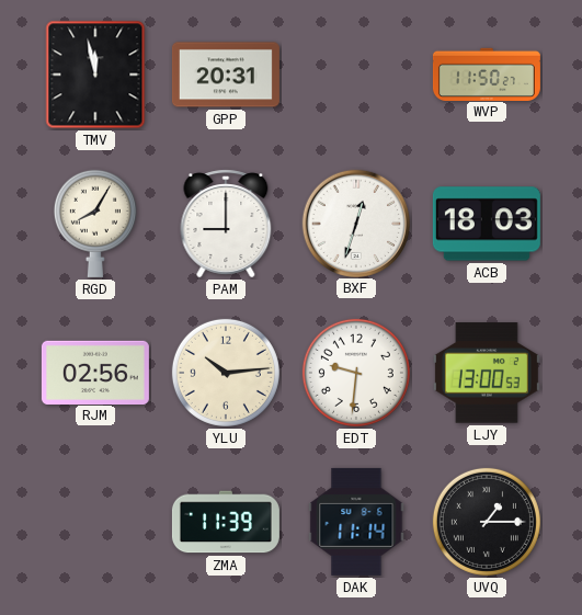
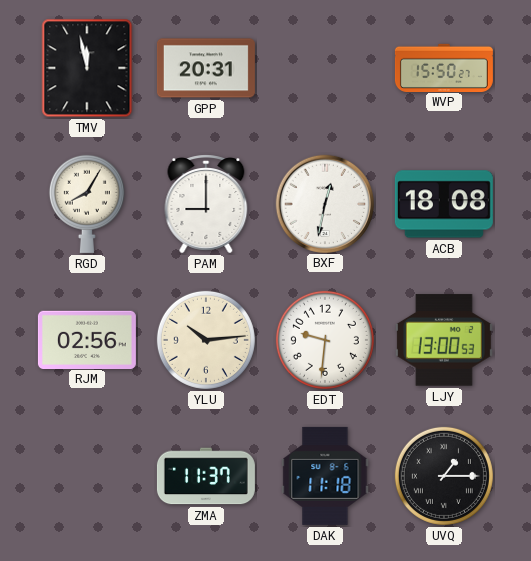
WVP: 11:50 -> 15:50
BXF: 12:33 -> 12:32
ACB: 18:03 -> 18:08
ZMA: 11:39 -> 11:37
DAK: 11:14 -> 11:18
